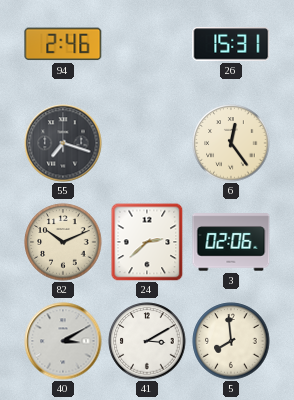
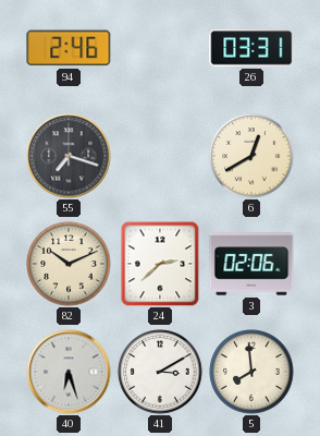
26: 15:31 -> 03:31
6: 12:24 -> 12:40
40: 3:10 -> 6:27
